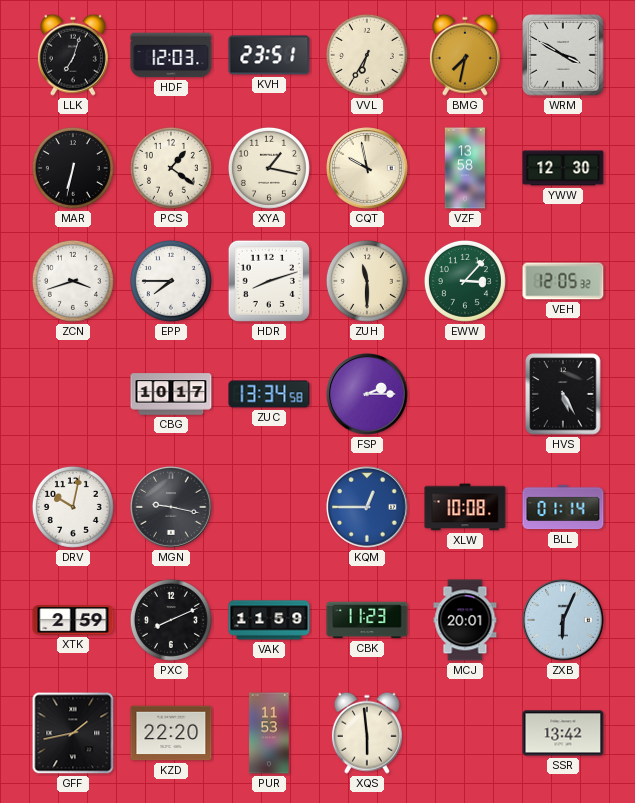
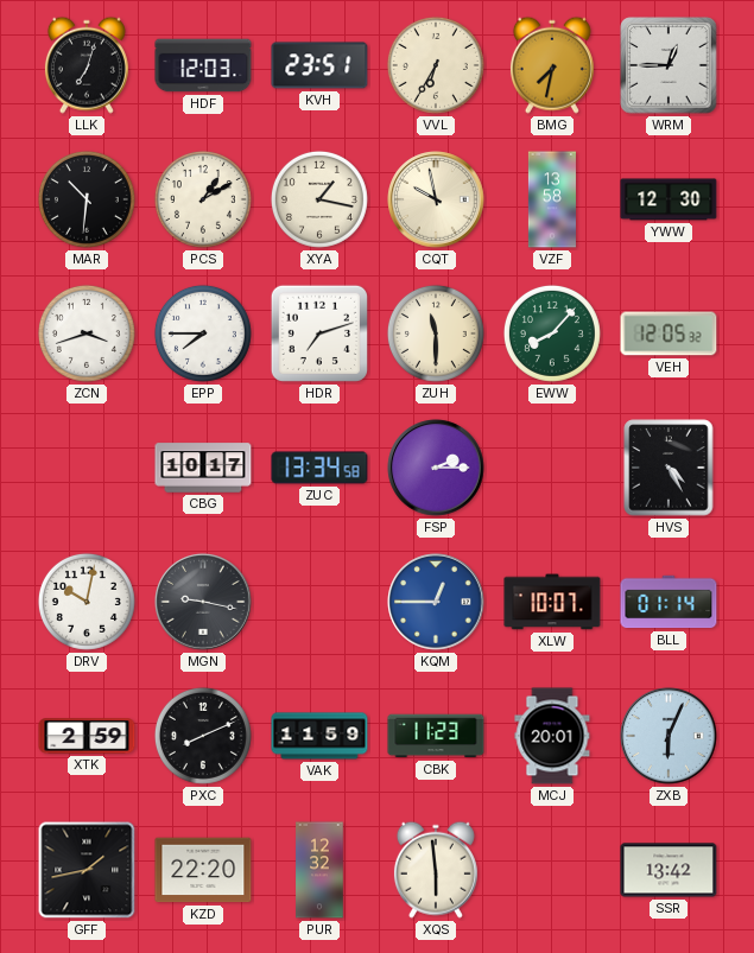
WRM: 3:50 -> 12:45
MAR: 6:32 -> 10:31
PCS: 1:21 -> 1:10
HDR: 8:12 -> 7:12
EWW: 3:07 -> 8:07
HVS: 5:25 -> 4:25
XLW: 10:08 -> 10:07
PUR: 11:53 -> 12:32
